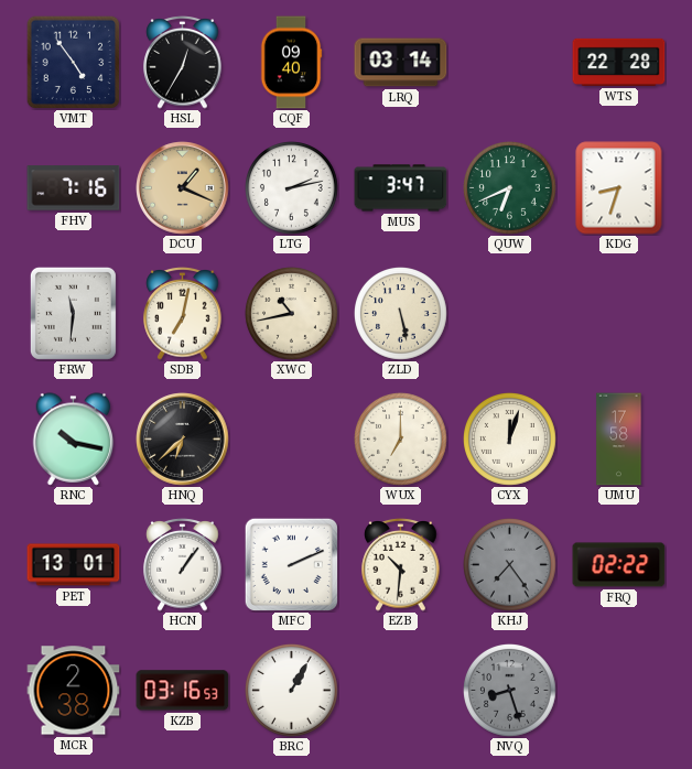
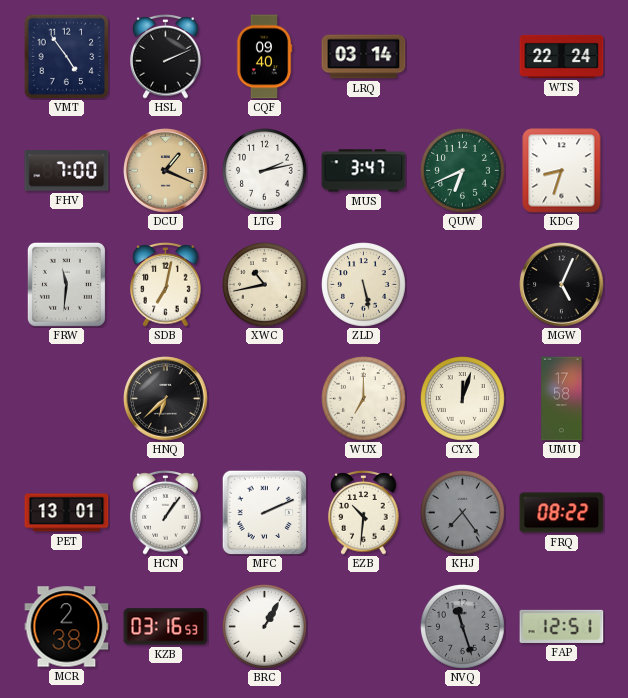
HSL: 12:35 -> 2:11
WTS: 22:28 -> 22:24
FHV: 7:16 -> 7:00
MGW: none -> 5:04
RNC: 10:17 -> none
FRQ: 02:22 -> 08:22
NVQ: 8:27 -> 11:27
FAP: none -> 12:51
